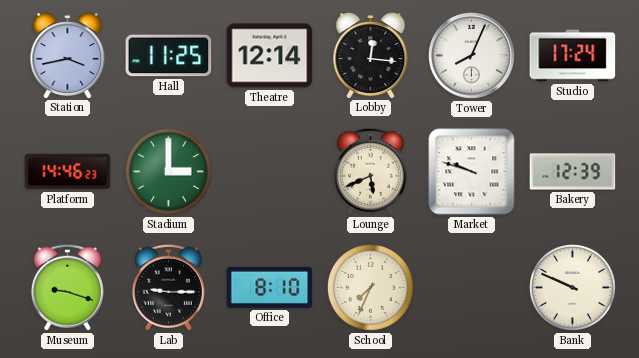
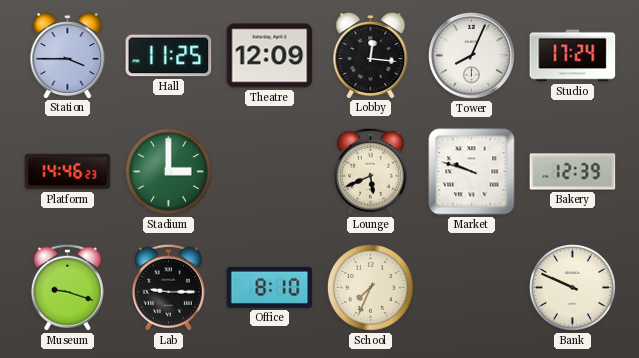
Station: 3:43 -> 3:45
Theatre: 12:14 -> 12:09
